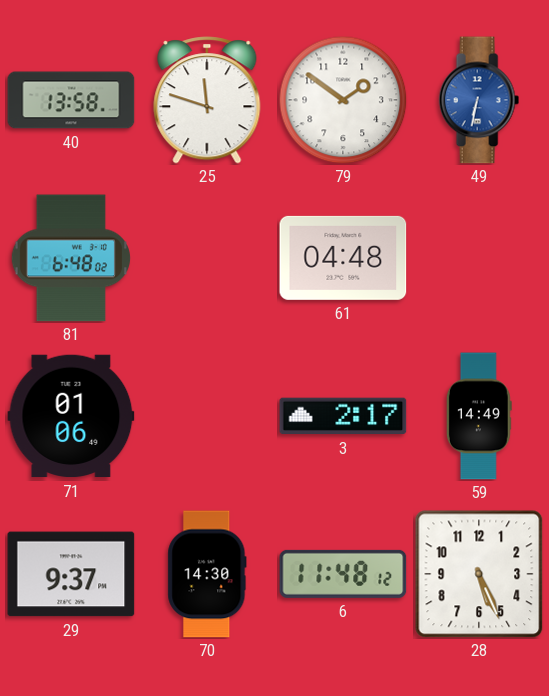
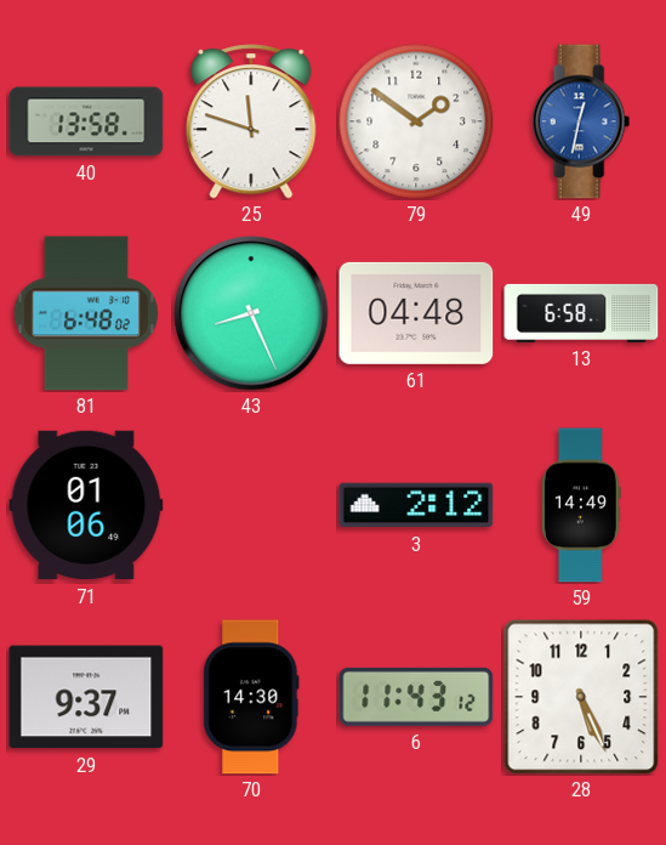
49: 6:32 -> 12:32
43: none -> 8:26
13: none -> 6:58
3: 2:17 -> 2:12
6: 11:48 -> 11:43
